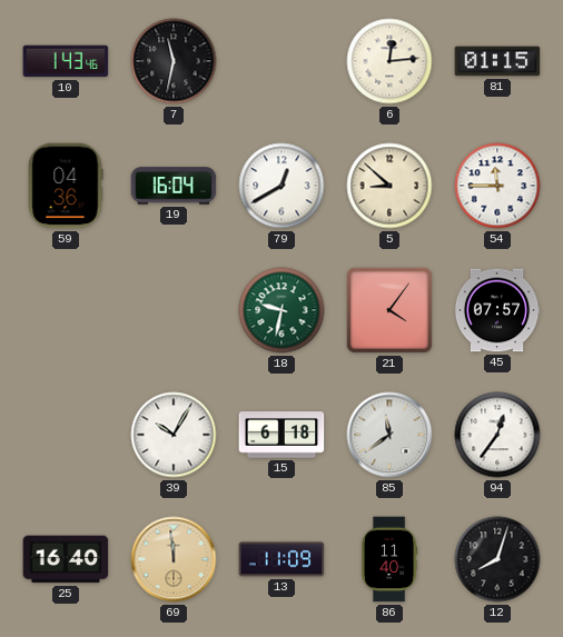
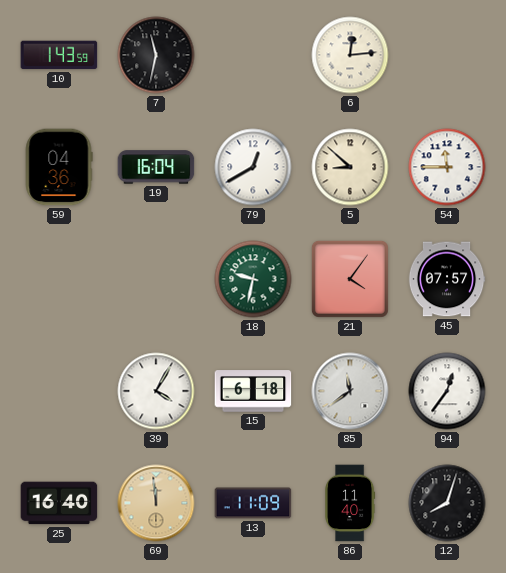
10: 1:43:46 -> 1:43:59
81: 01:15 -> none
39: 10:05 -> 4:05
